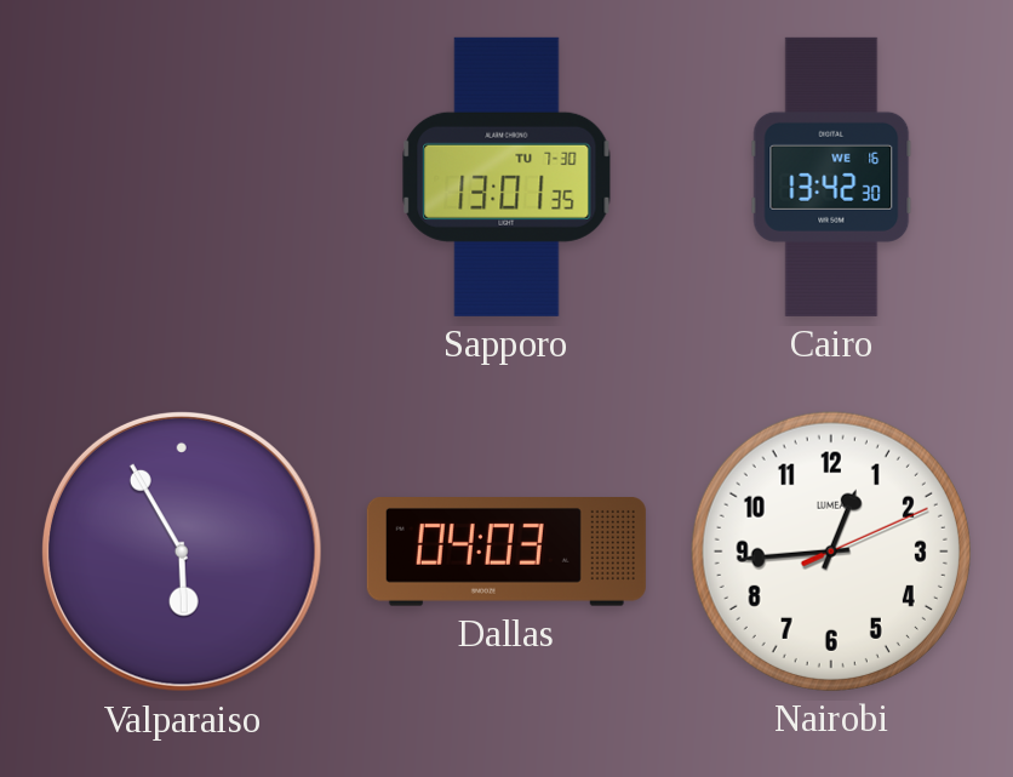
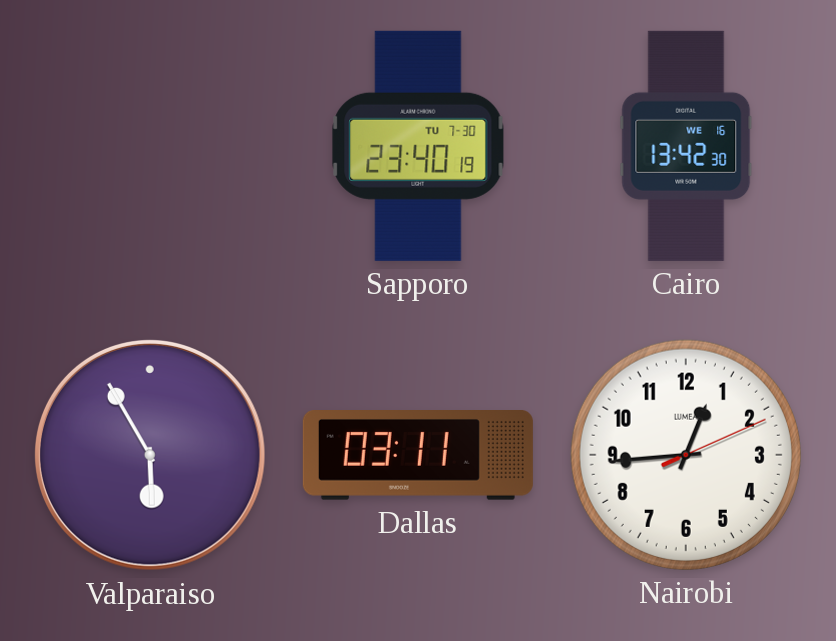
Sapporo: 13:01 -> 23:40
Dallas: 04:03 -> 03:11
